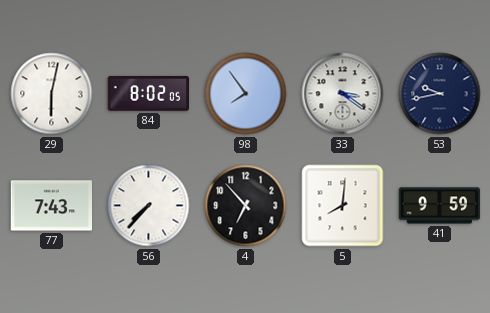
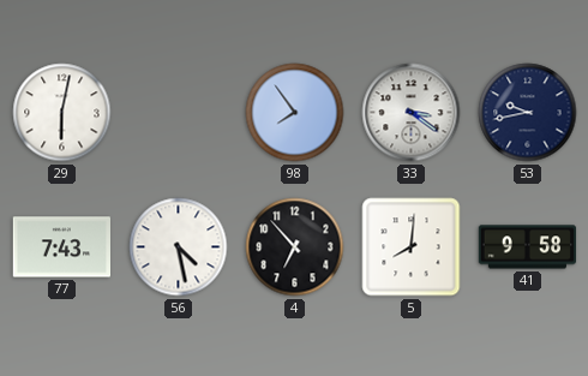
84: 8:02 -> none
56: 7:37 -> 4:28
41: 9:59 -> 9:58
